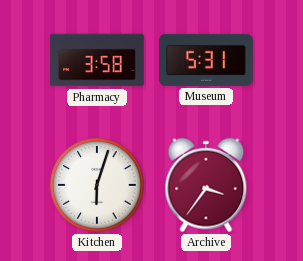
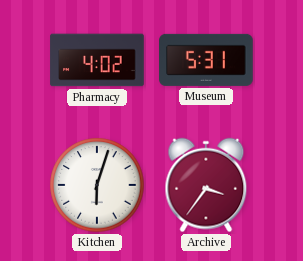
Pharmacy: 3:58 -> 4:02
